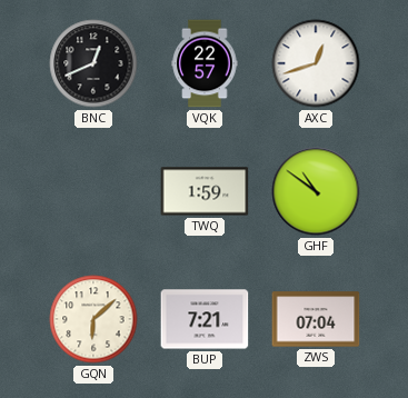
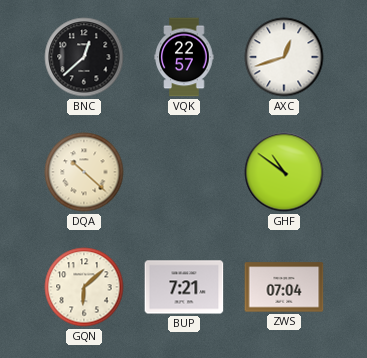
BNC: 12:41 -> 12:38
DQA: none -> 10:22
TWQ: 1:59 -> none
